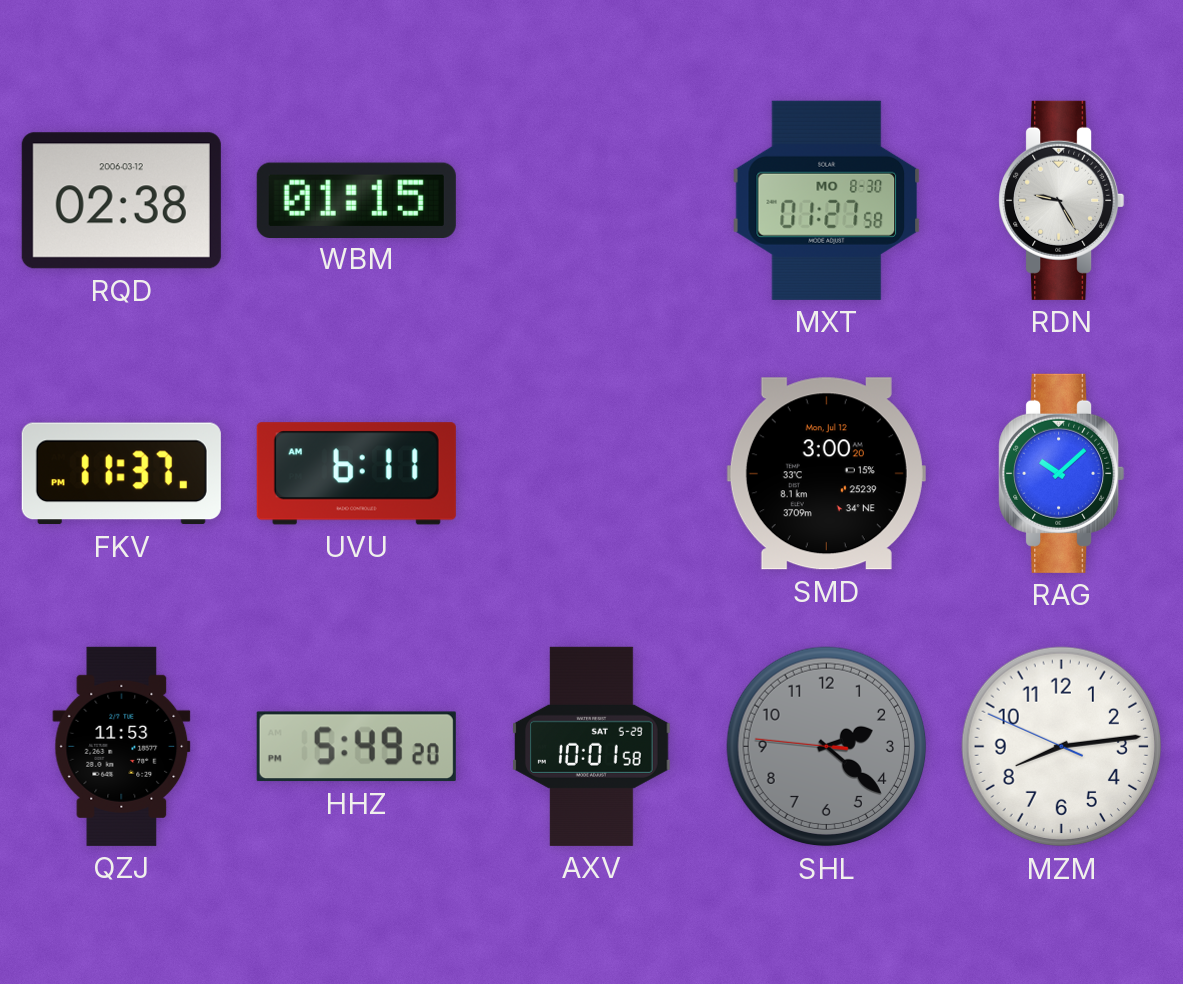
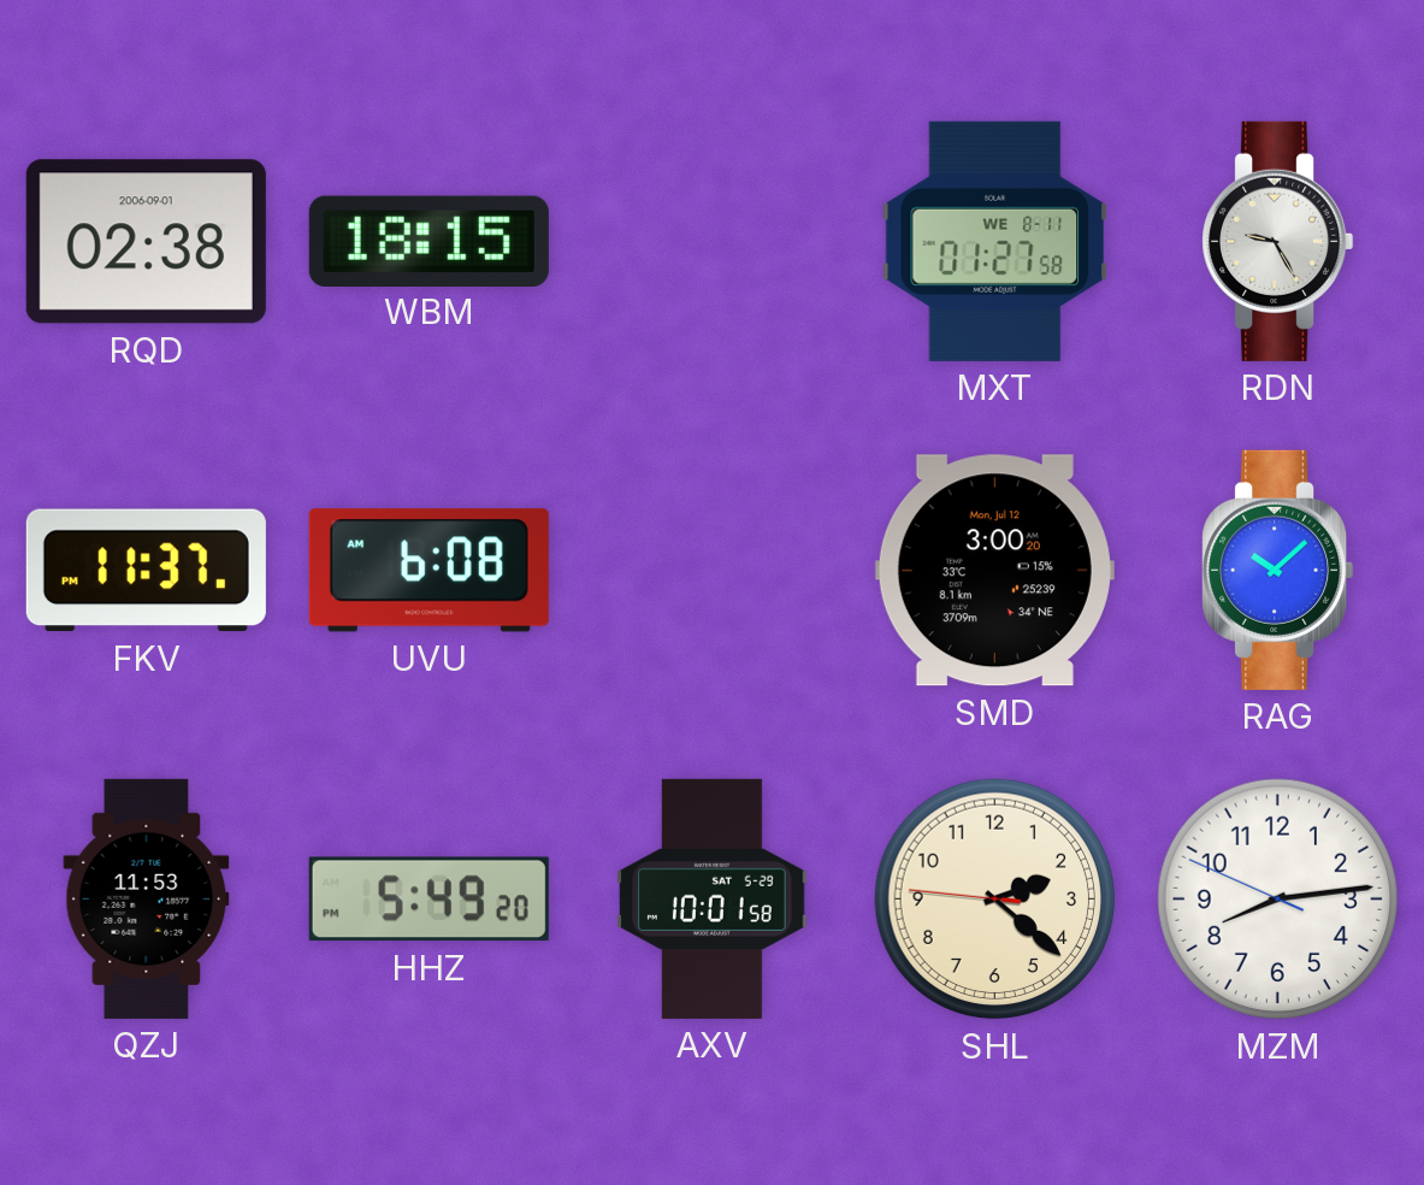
RQD date: 2006-03-12 -> 2006-09-01
WBM: 01:15 -> 18:15
MXT date: MO 8-30 -> WE 8-11
UVU: 6:11 -> 6:08
SHL dial: grey -> cream
